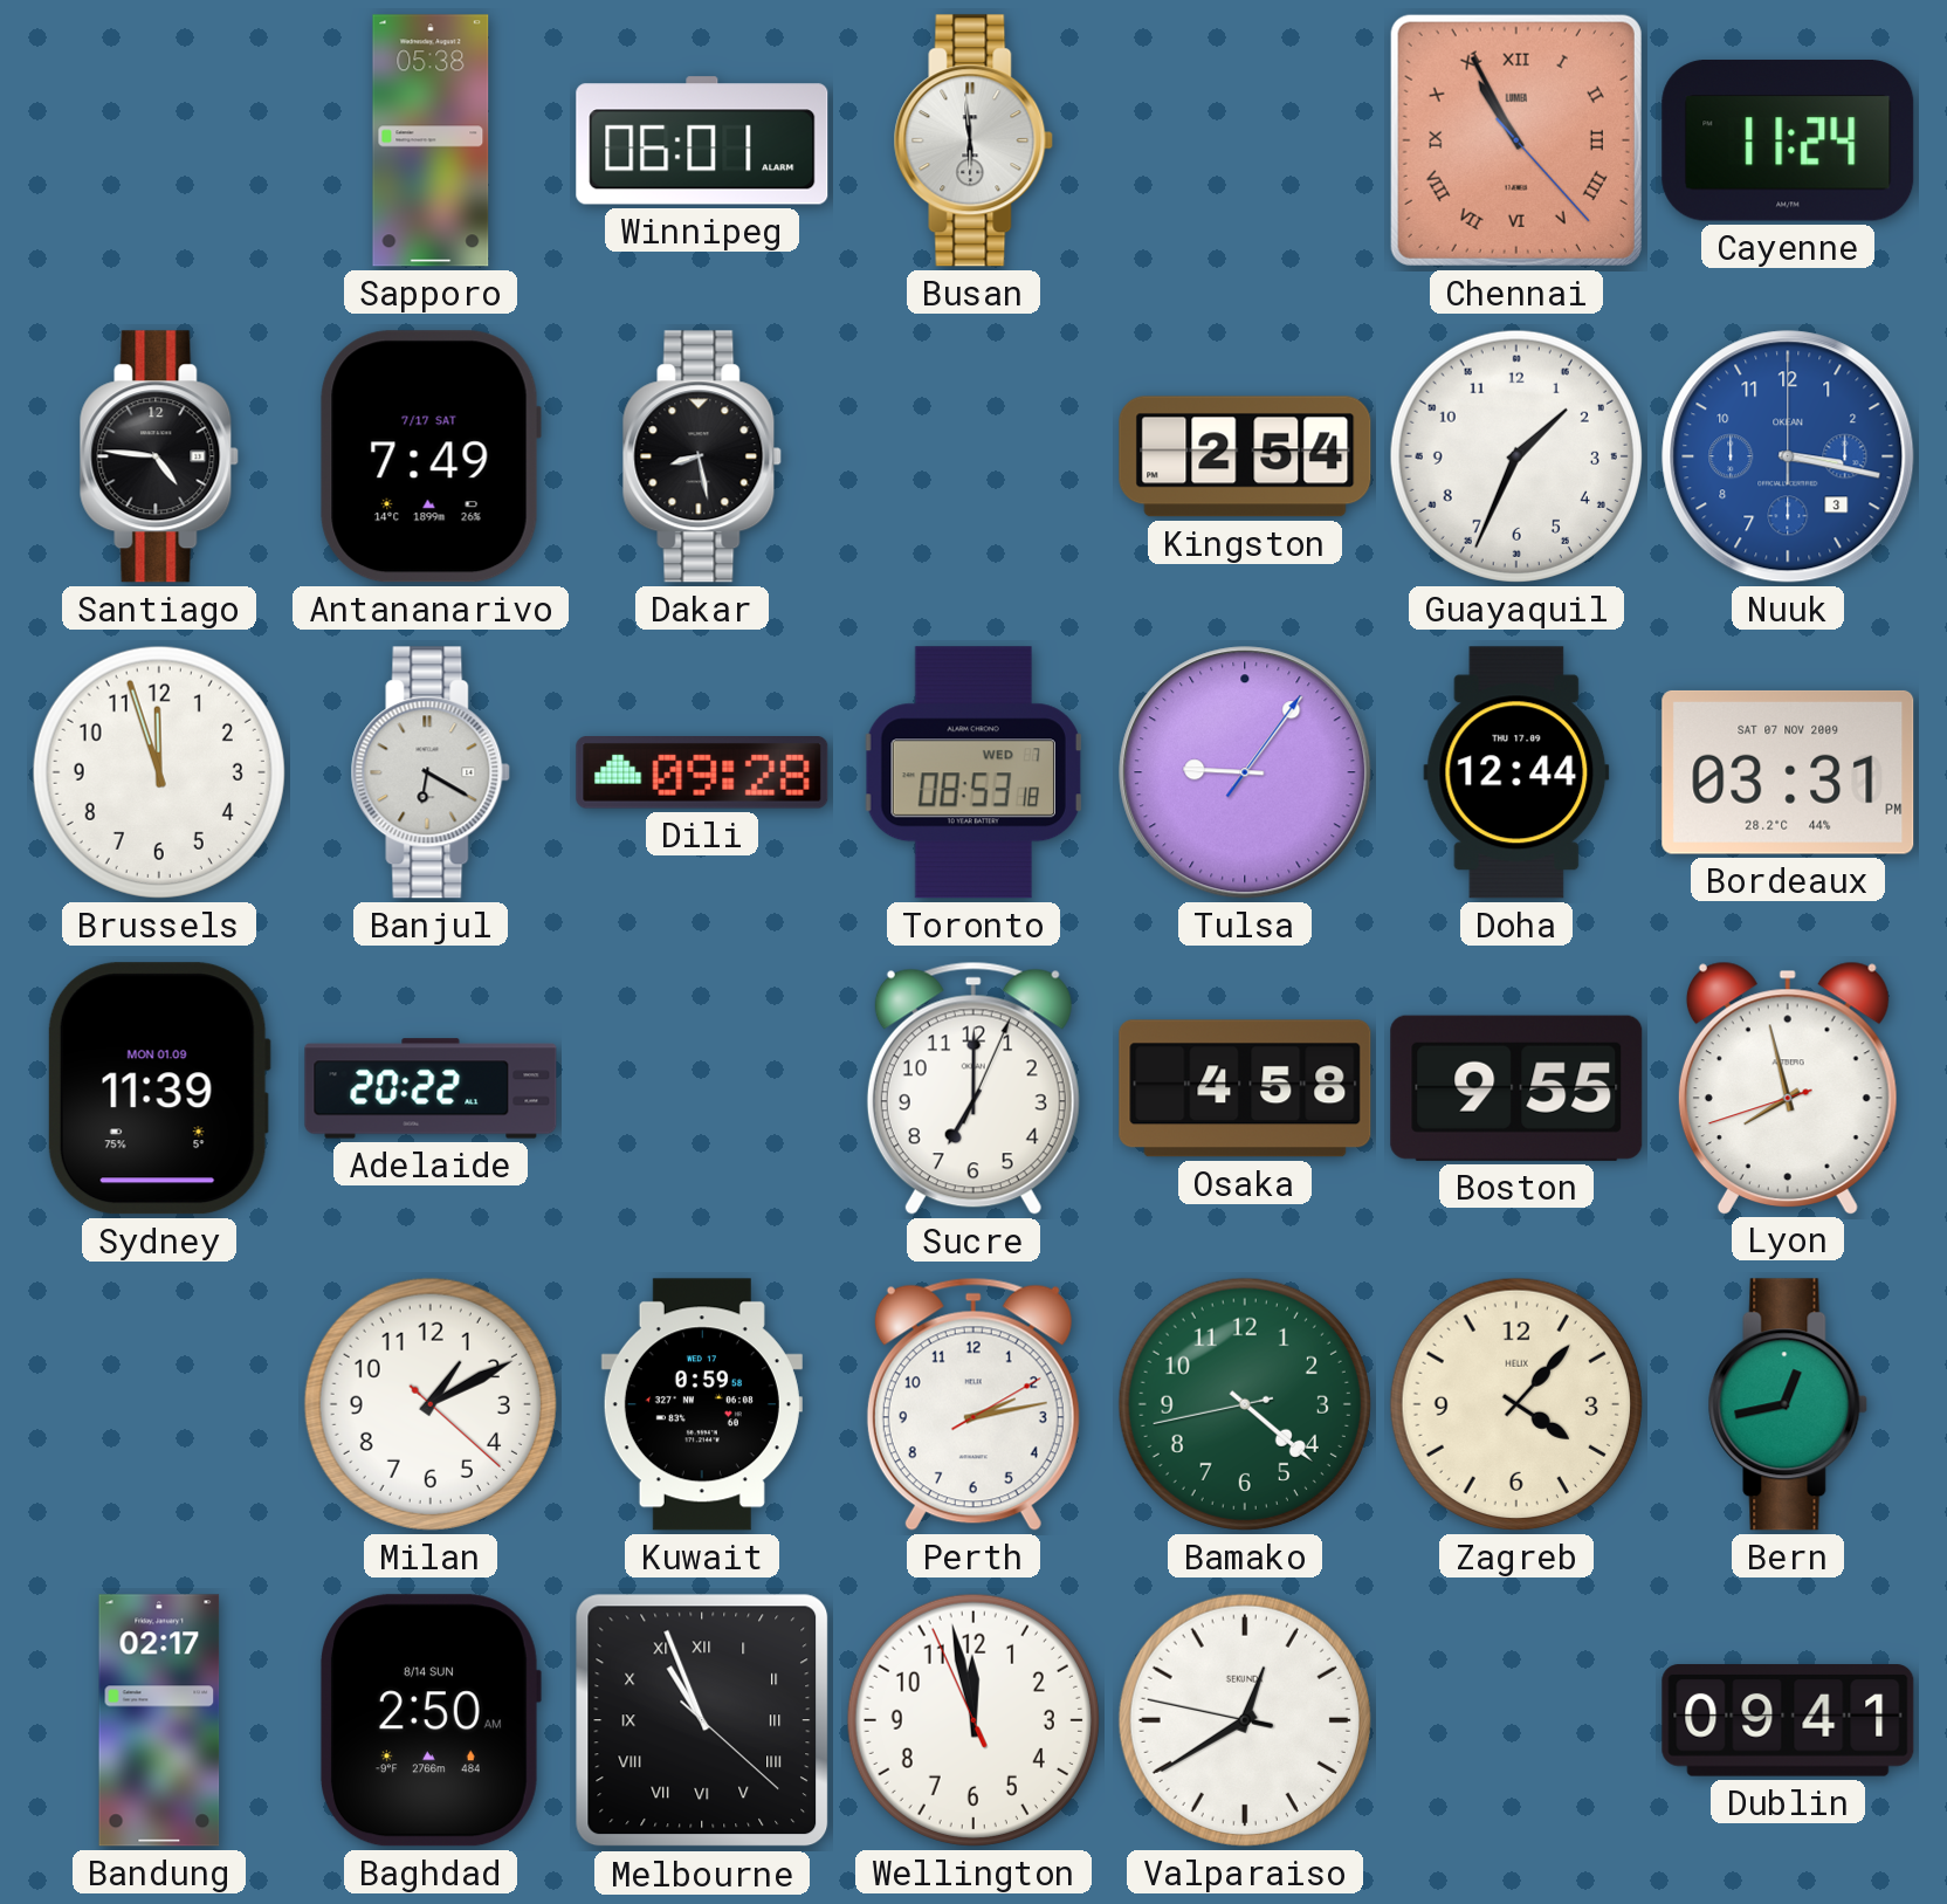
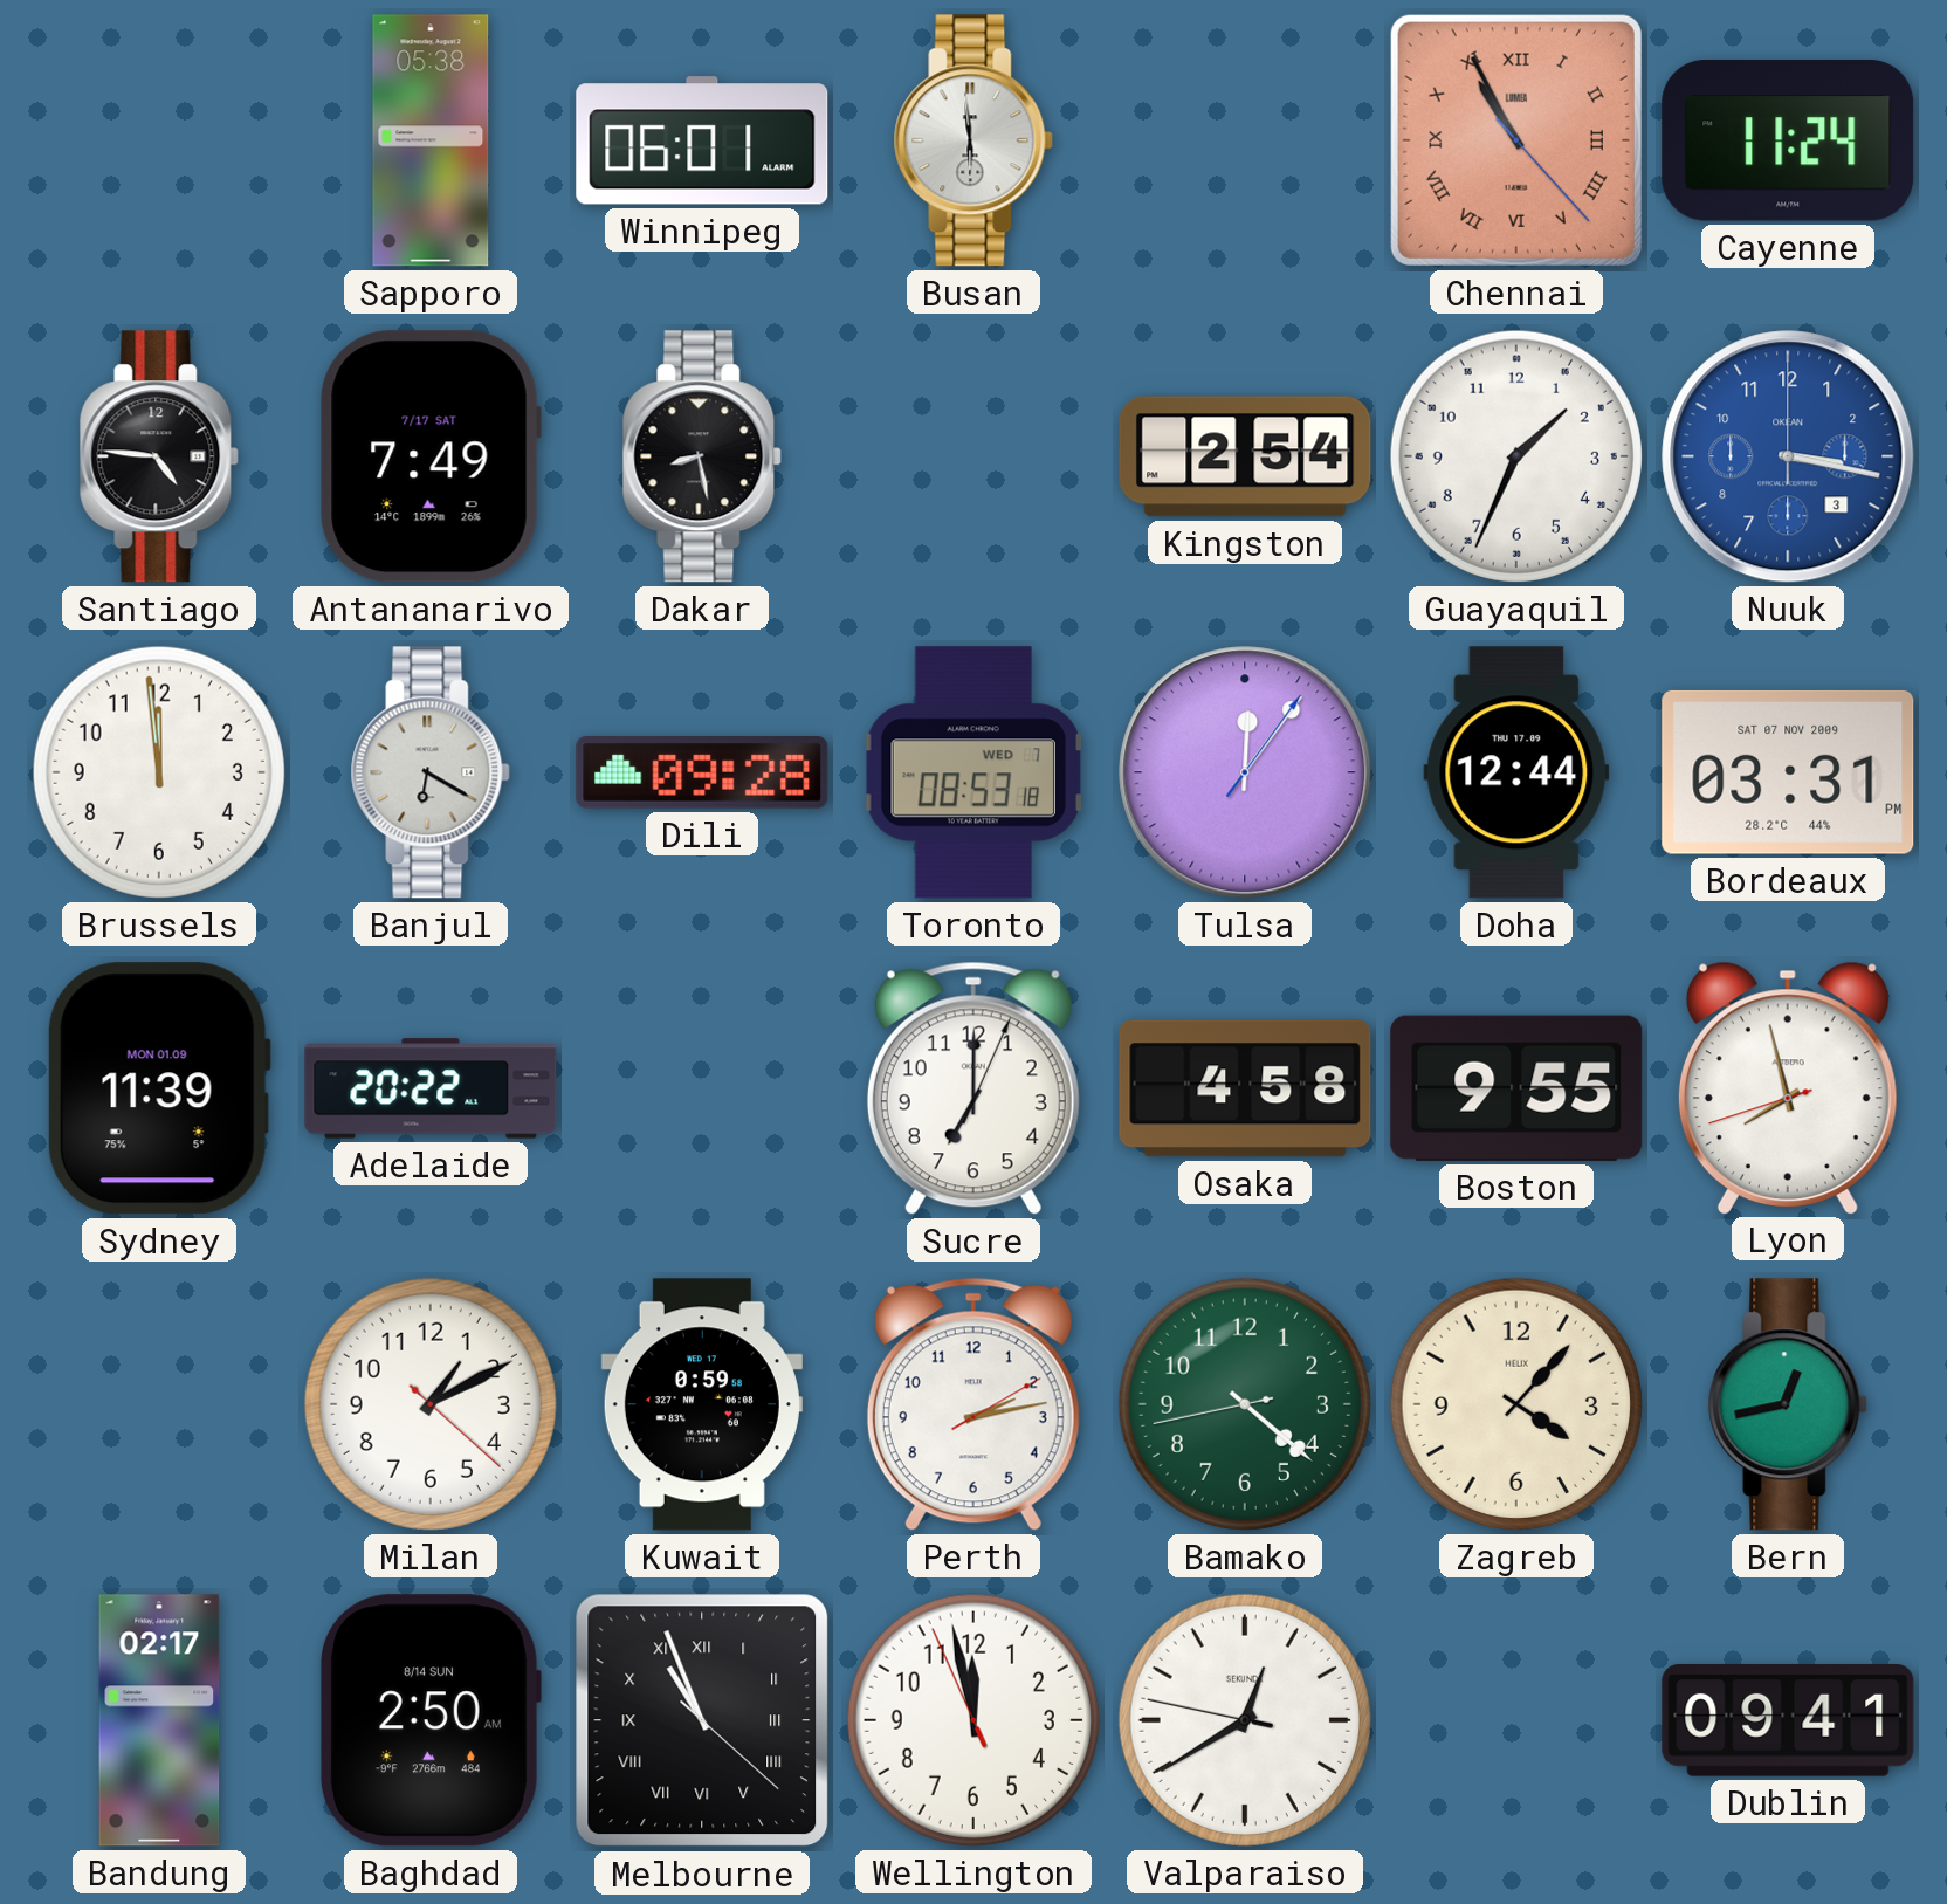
Brussels: 11:57 -> 11:59
Tulsa: 9:06 -> 12:06
